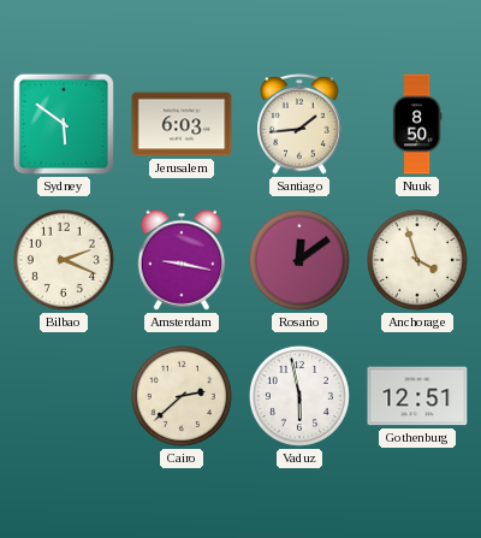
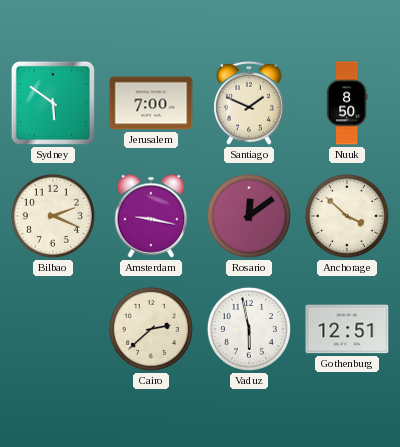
Jerusalem: 6:03 -> 7:00
Santiago: 1:44 -> 1:49
Anchorage: 3:57 -> 3:52
